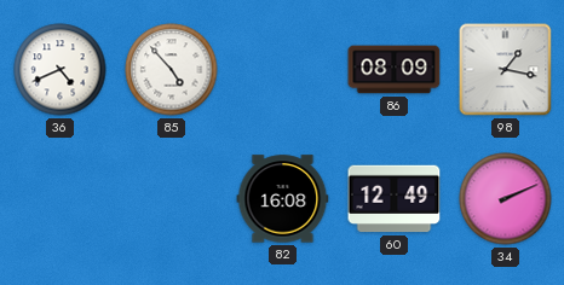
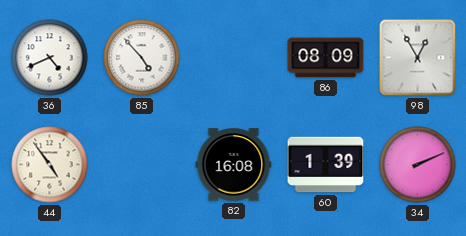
98: 1:17 -> 12:55
44: none -> 4:54
60: 12:49 -> 1:39
